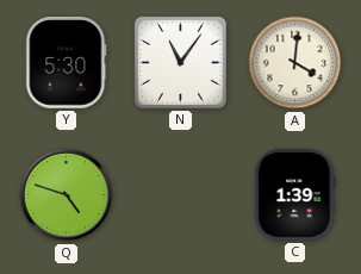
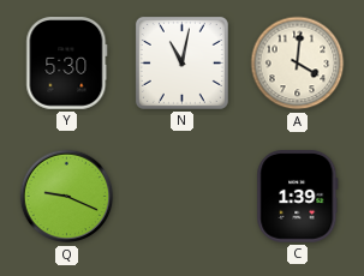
N: 11:06 -> 11:02
Q: 4:48 -> 9:19
